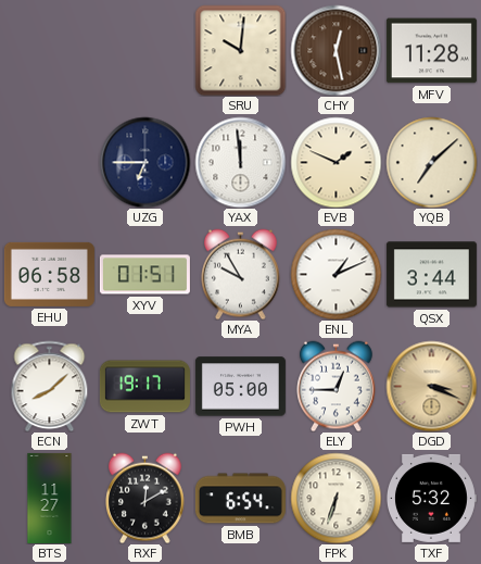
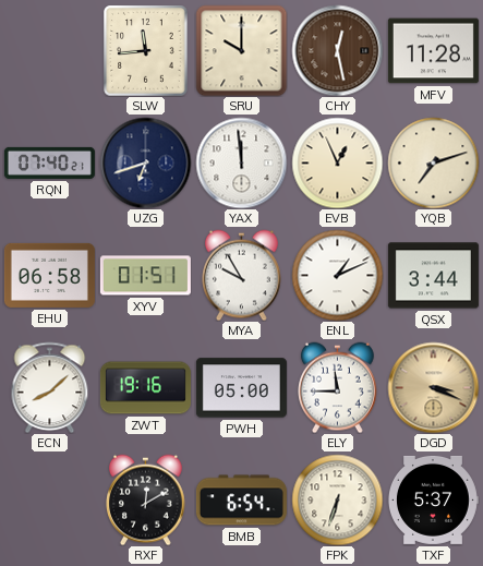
SLW: none -> 11:44
SRU: 10:01 -> 10:00
RQN: none -> 07:40
UZG: 6:45 -> 6:42
EVB: 1:49 -> 12:56
YQB: 7:08 -> 7:12
ZWT: 19:17 -> 19:16
ELY: 12:45 -> 11:45
BTS: 11:27 -> none
TXF: 5:32 -> 5:37
